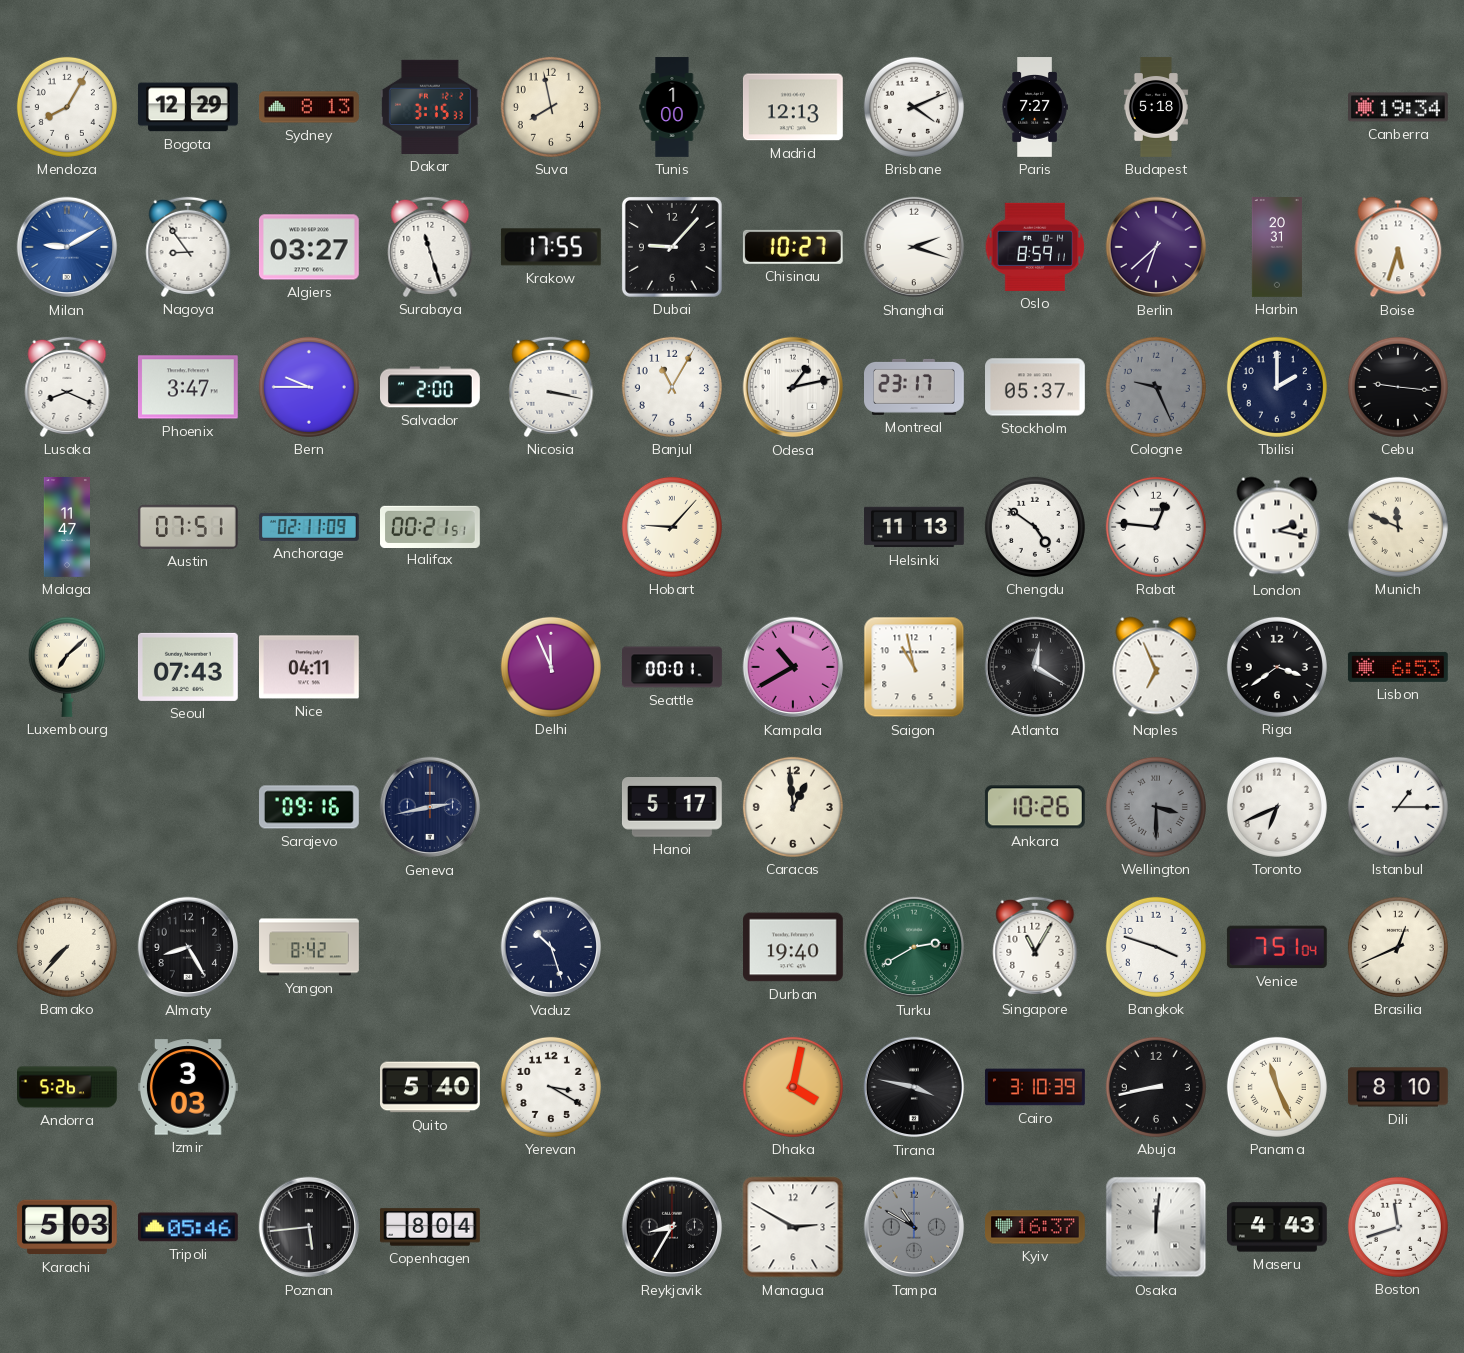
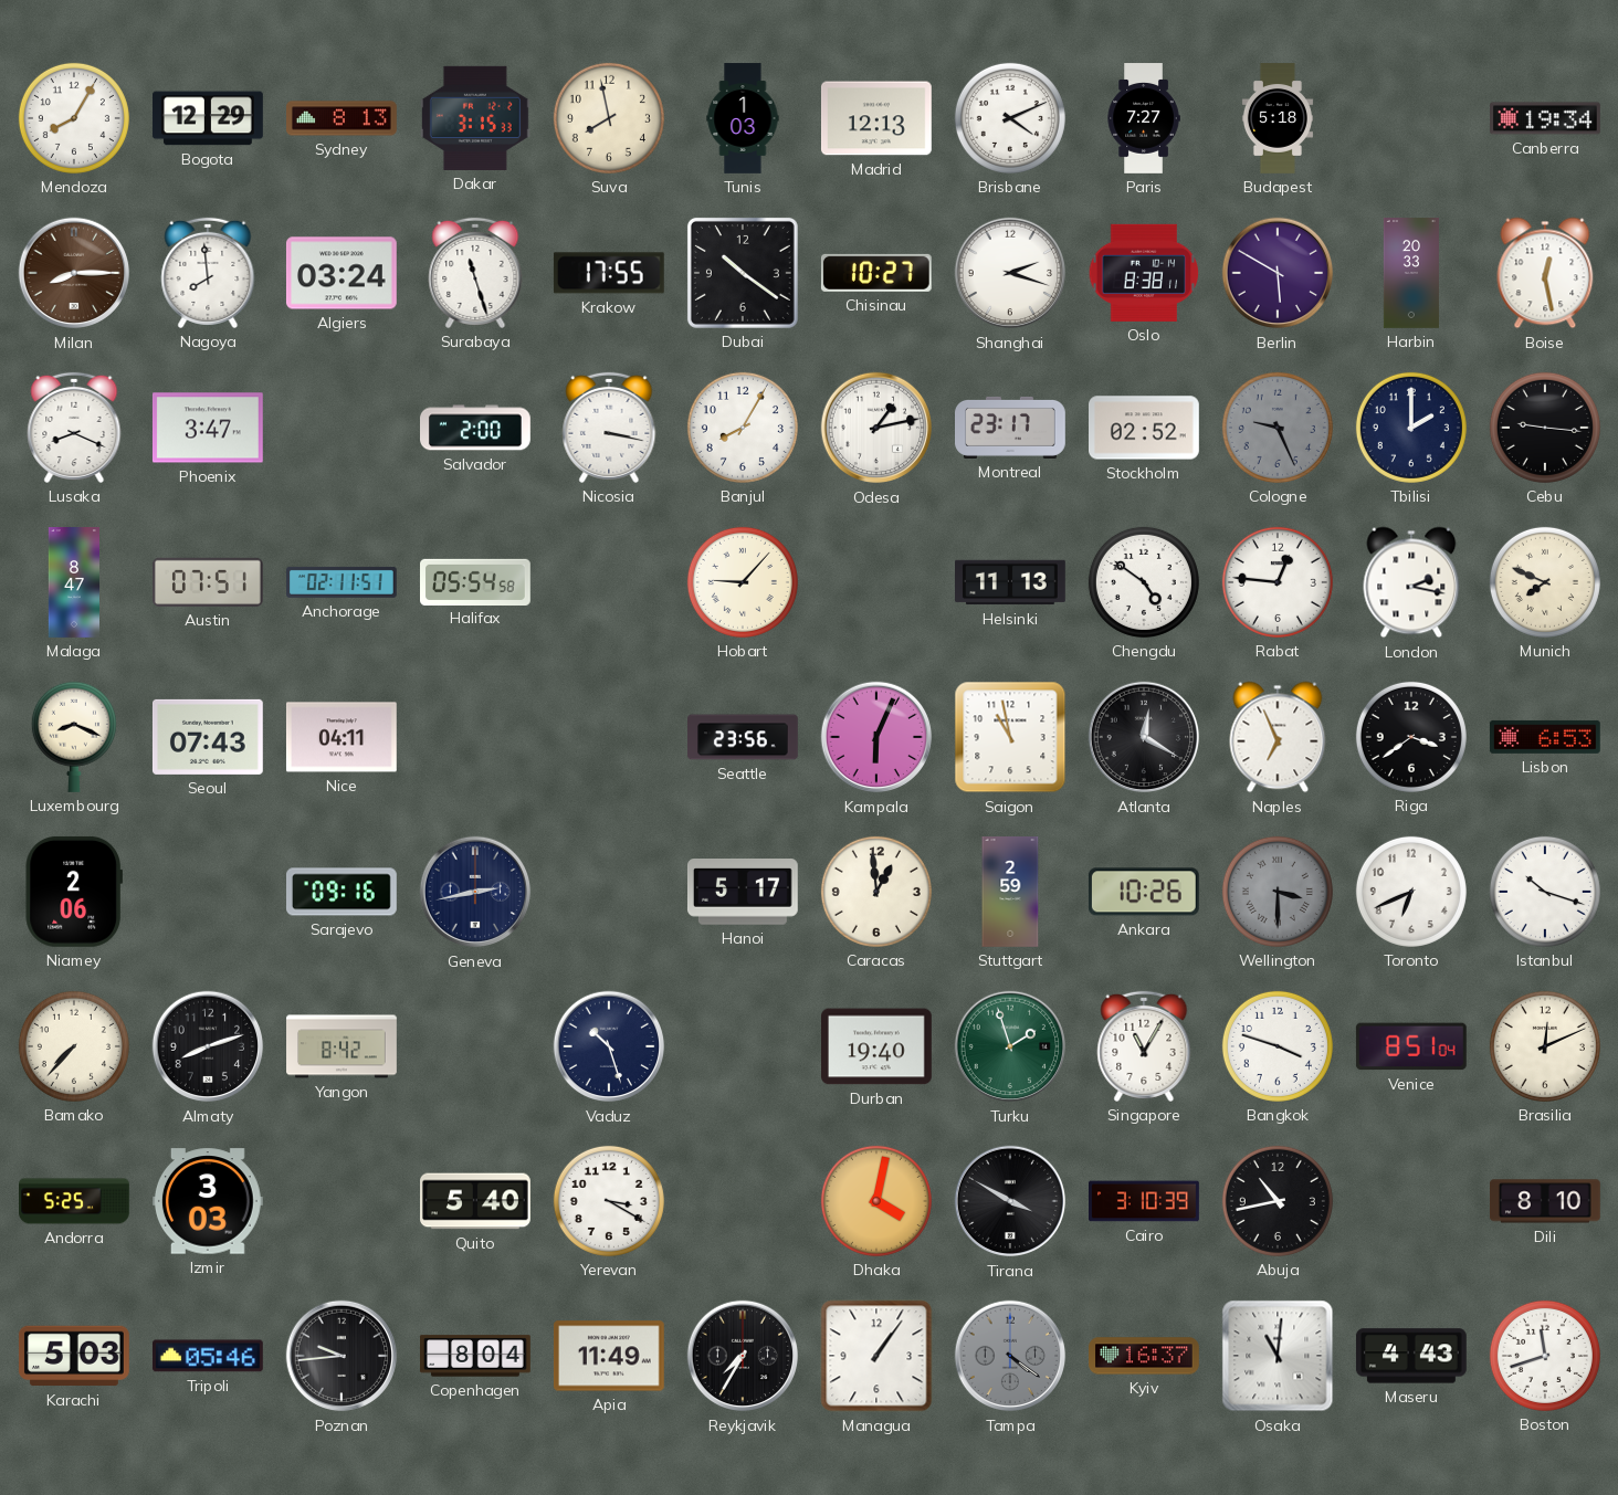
Tunis: 1:00 -> 1:03
Milan: 9:10 -> 8:15
Milan dial: blue -> brown
Nagoya: 8:54 -> 7:59
Algiers: 03:27 -> 03:24
Dubai: 9:07 -> 10:21
Oslo: 8:59 -> 8:38
Berlin: 6:38 -> 5:50
Harbin: 20:31 -> 20:33
Boise: 5:33 -> 12:28
Bern: 9:45 -> none
Banjul: 11:05 -> 8:05
Stockholm: 05:37 -> 02:52
Malaga: 11:47 -> 8:47
Anchorage: 02:11:09 -> 02:11:51
Halifax: 00:21 -> 05:54
Munich: 11:49 -> 7:49
Luxembourg: 7:08 -> 8:19
Delhi: 11:56 -> none
Seattle: 00:01 -> 23:56
Kampala: 10:40 -> 6:04
Niamey: none -> 2:06
Stuttgart: none -> 2:59
Istanbul: 1:15 -> 10:18
Almaty: 8:25 -> 8:12
Turku: 2:40 -> 1:57
Venice: 7:51 -> 8:51
Brasilia: 12:41 -> 12:11
Andorra: 5:26 -> 5:25
Tirana: 3:47 -> 3:50
Abuja: 8:43 -> 10:43
Panama: 11:26 -> none
Poznan: 5:44 -> 9:44
Apia: none -> 11:49
Reykjavik: 8:35 -> 7:35
Managua: 2:50 -> 1:06
Tampa: 10:50 -> 4:21
Osaka: 12:01 -> 11:01
